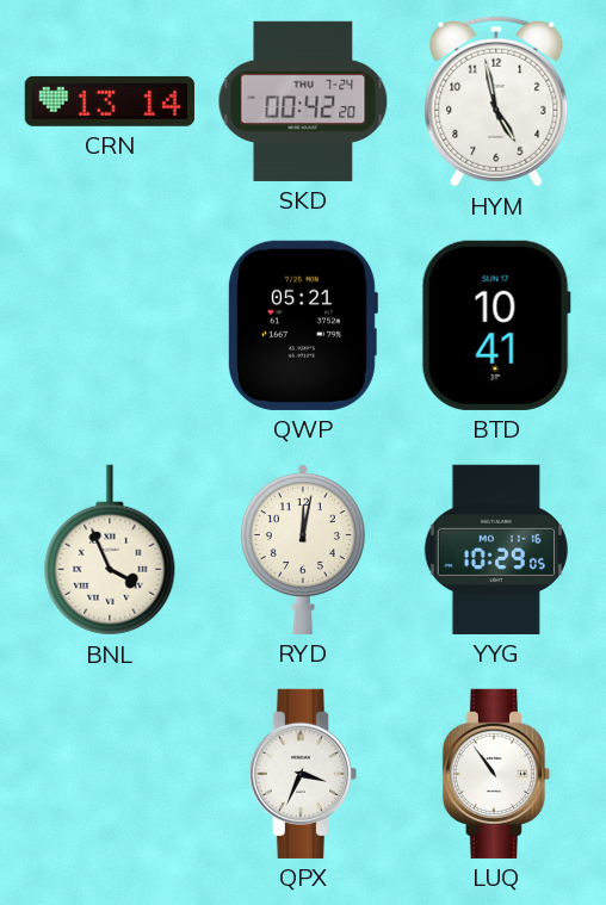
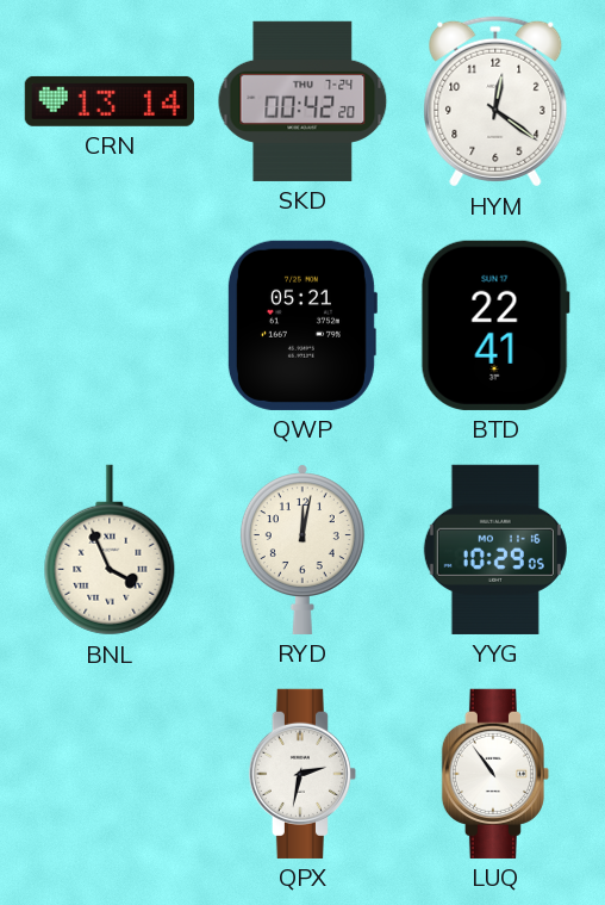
HYM: 4:58 -> 12:21
BTD: 10:41 -> 22:41
QPX: 3:34 -> 2:32
